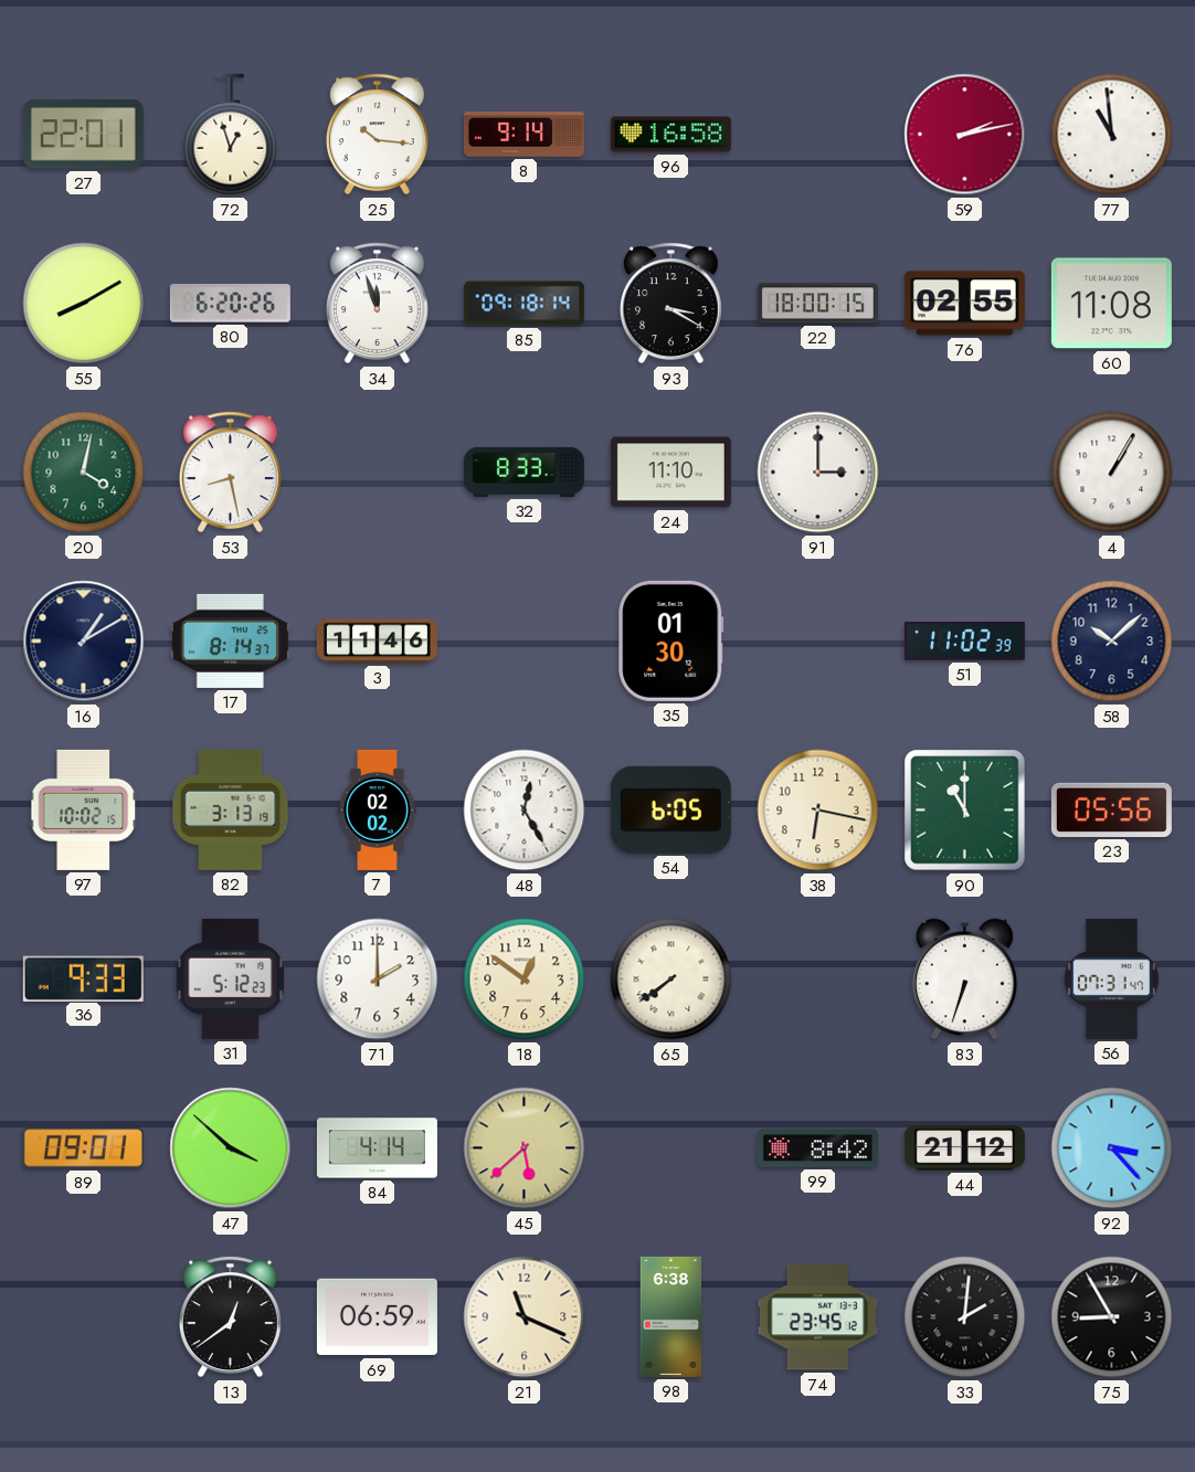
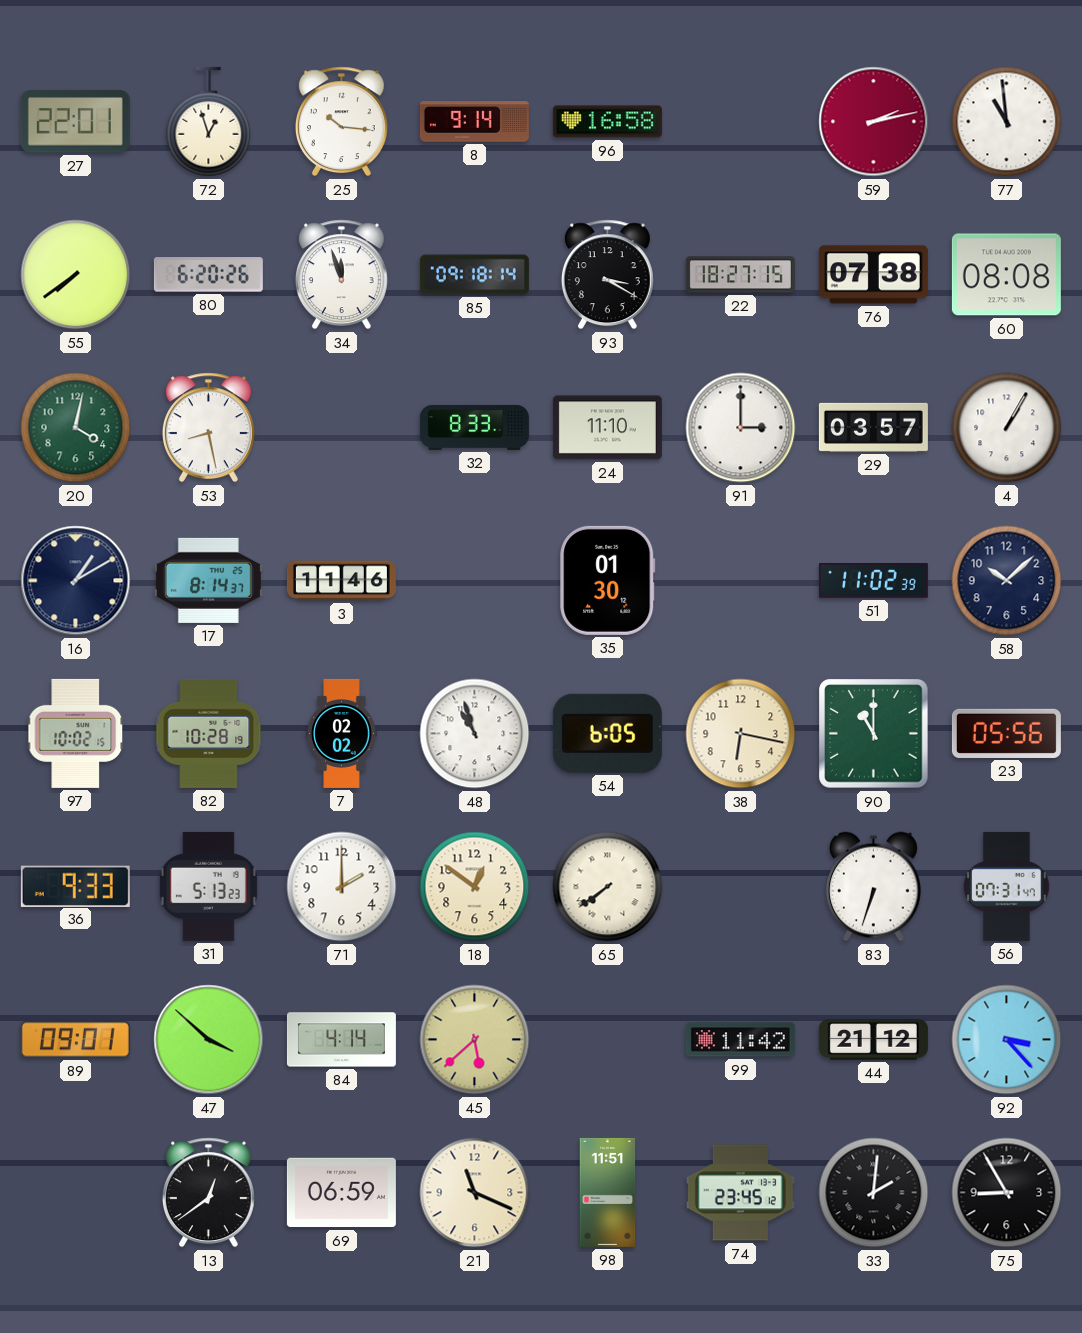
55: 8:10 -> 7:39
22: 18:00 -> 18:27
76: 02:55 -> 07:38
60: 11:08 -> 08:08
29: none -> 03:57
82: 3:13 -> 10:28
48: 12:25 -> 10:57
31: 5:12 -> 5:13
99: 8:42 -> 11:42
98: 6:38 -> 11:51
